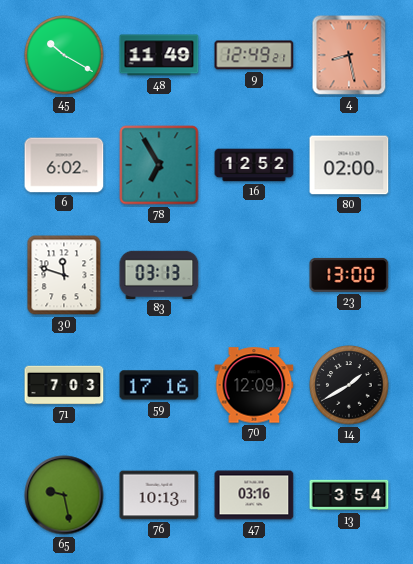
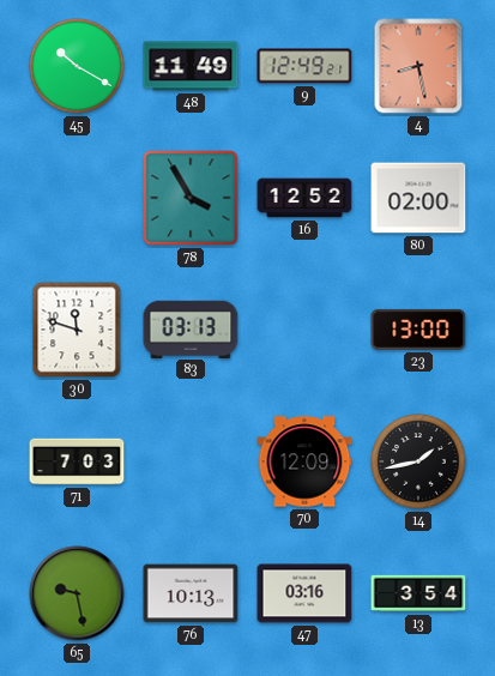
6: 6:02 -> none
78: 6:55 -> 3:55
59: 17:16 -> none
14: 1:40 -> 1:43
